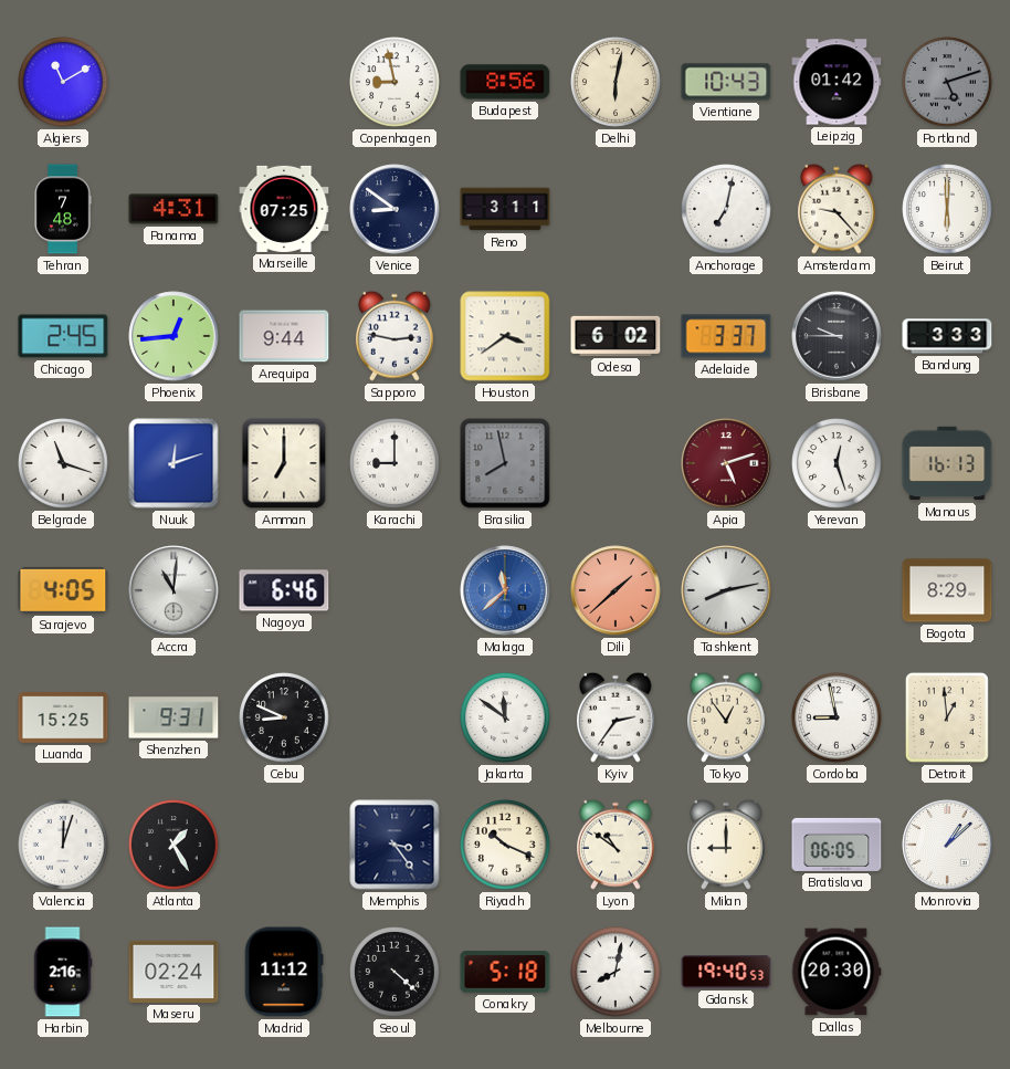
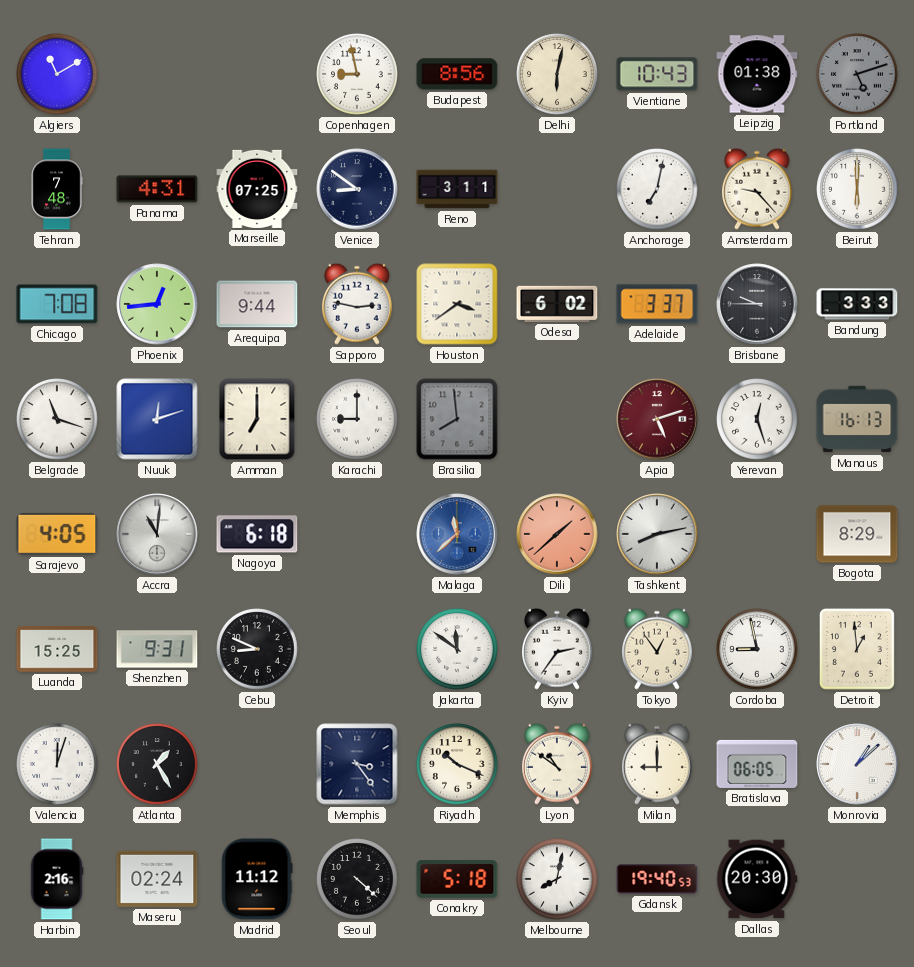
Leipzig: 01:42 -> 01:38
Chicago: 2:45 -> 7:08
Brasilia: 7:58 -> 7:59
Nagoya: 6:46 -> 6:18
